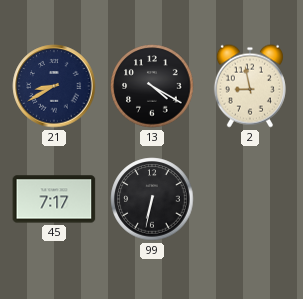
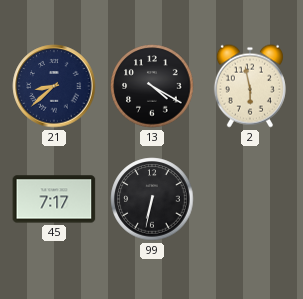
21: 8:40 -> 8:38
2: 8:58 -> 5:58
